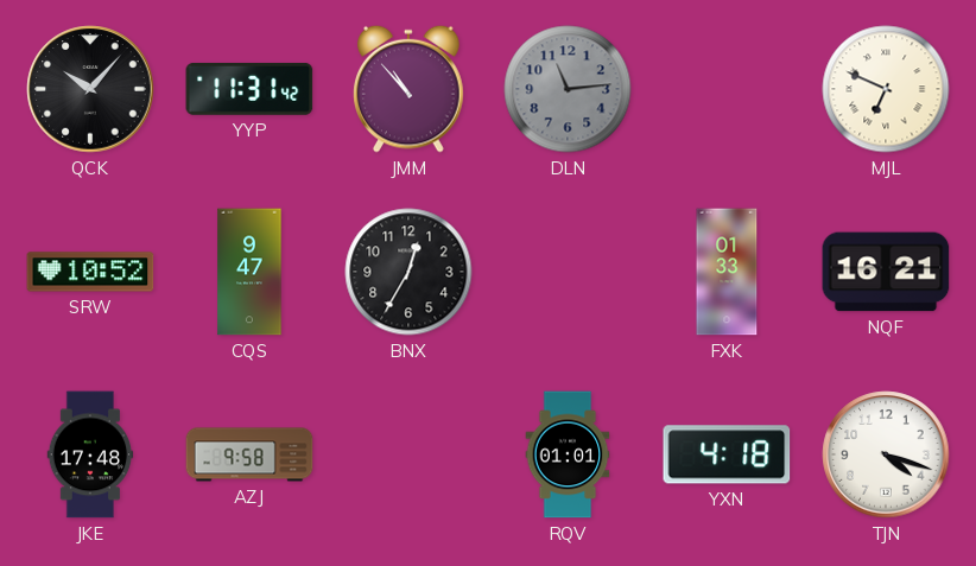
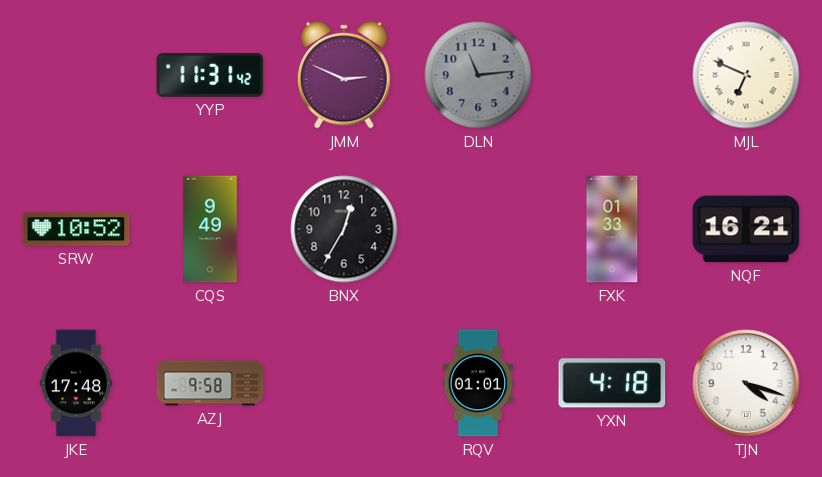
QCK: 10:07 -> none
JMM: 10:53 -> 2:49
CQS: 9:47 -> 9:49
